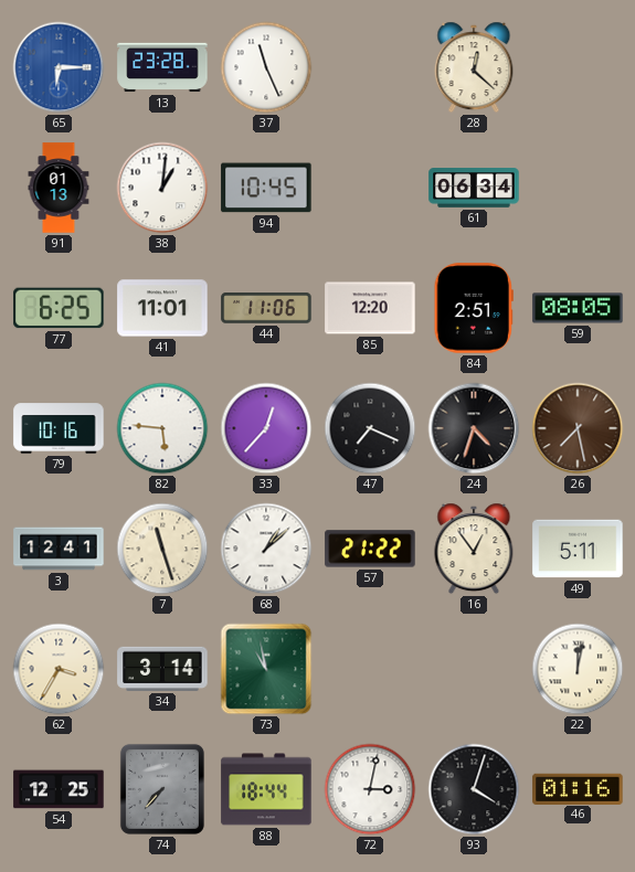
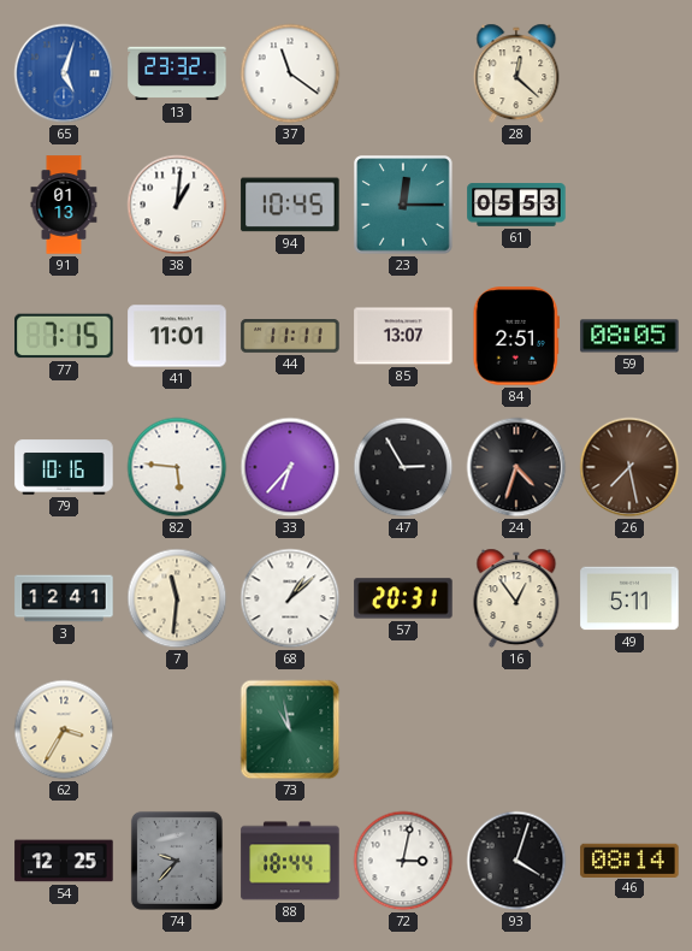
65: 6:15 -> 5:03
13: 23:28 -> 23:32
37: 11:26 -> 11:21
23: none -> 12:15
61: 06:34 -> 05:53
77: 6:25 -> 7:15
44: 11:06 -> 11:11
85: 12:20 -> 13:07
33: 12:37 -> 6:37
47: 7:19 -> 2:55
7: 11:27 -> 11:31
57: 21:22 -> 20:31
34: 3:14 -> none
22: 12:02 -> none
74: 7:37 -> 9:37
46: 01:16 -> 08:14
